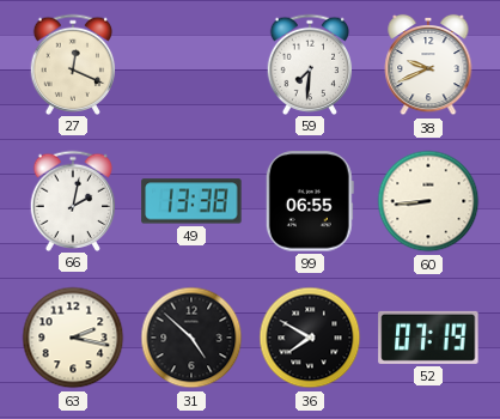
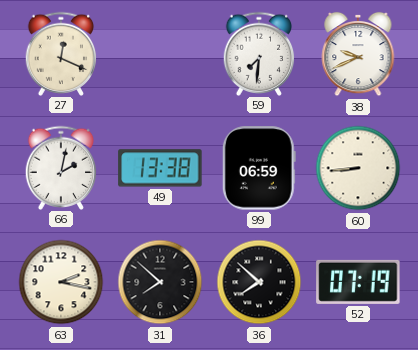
99: 06:55 -> 06:59
31: 4:52 -> 7:52
36: 7:50 -> 7:52
